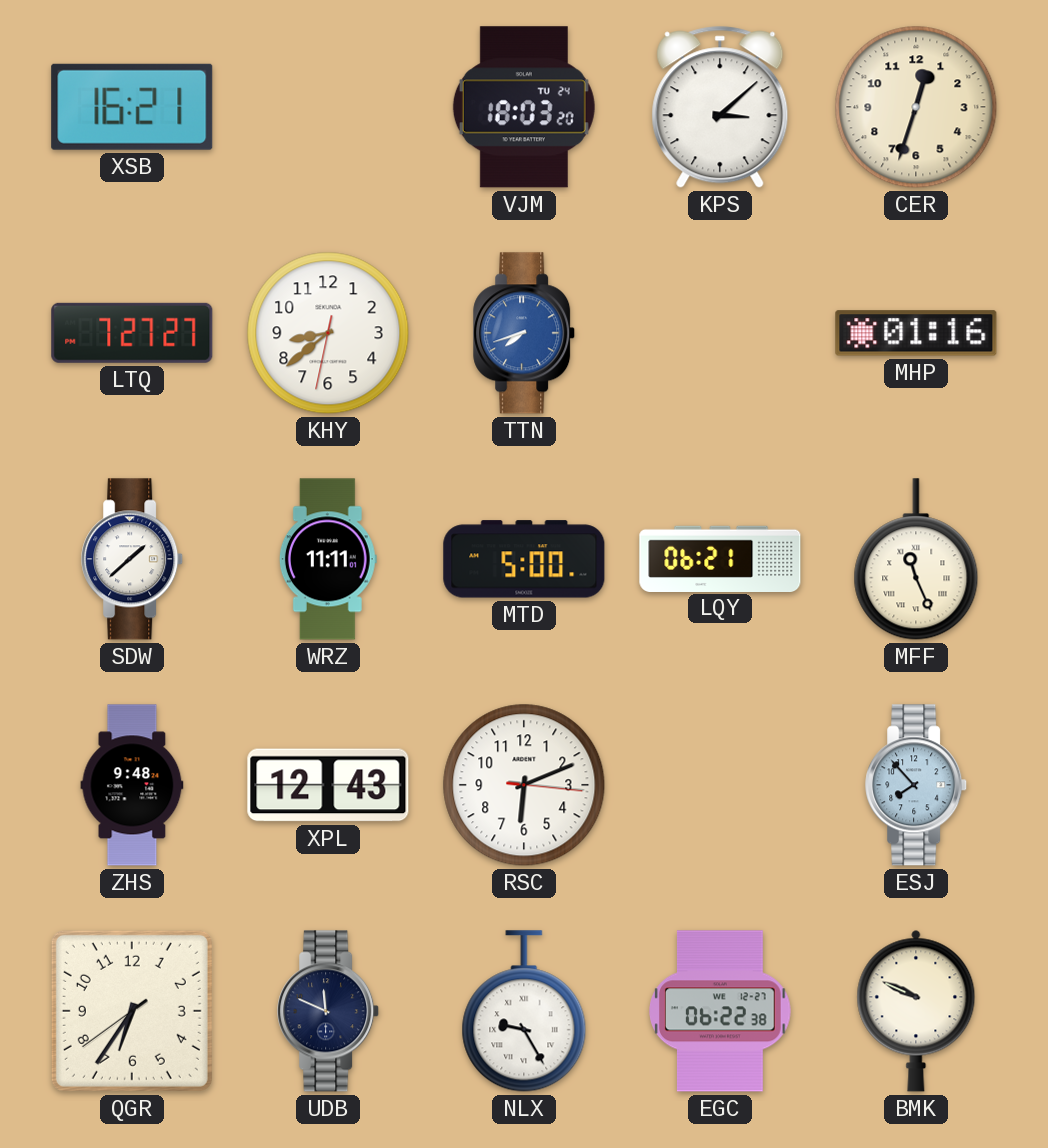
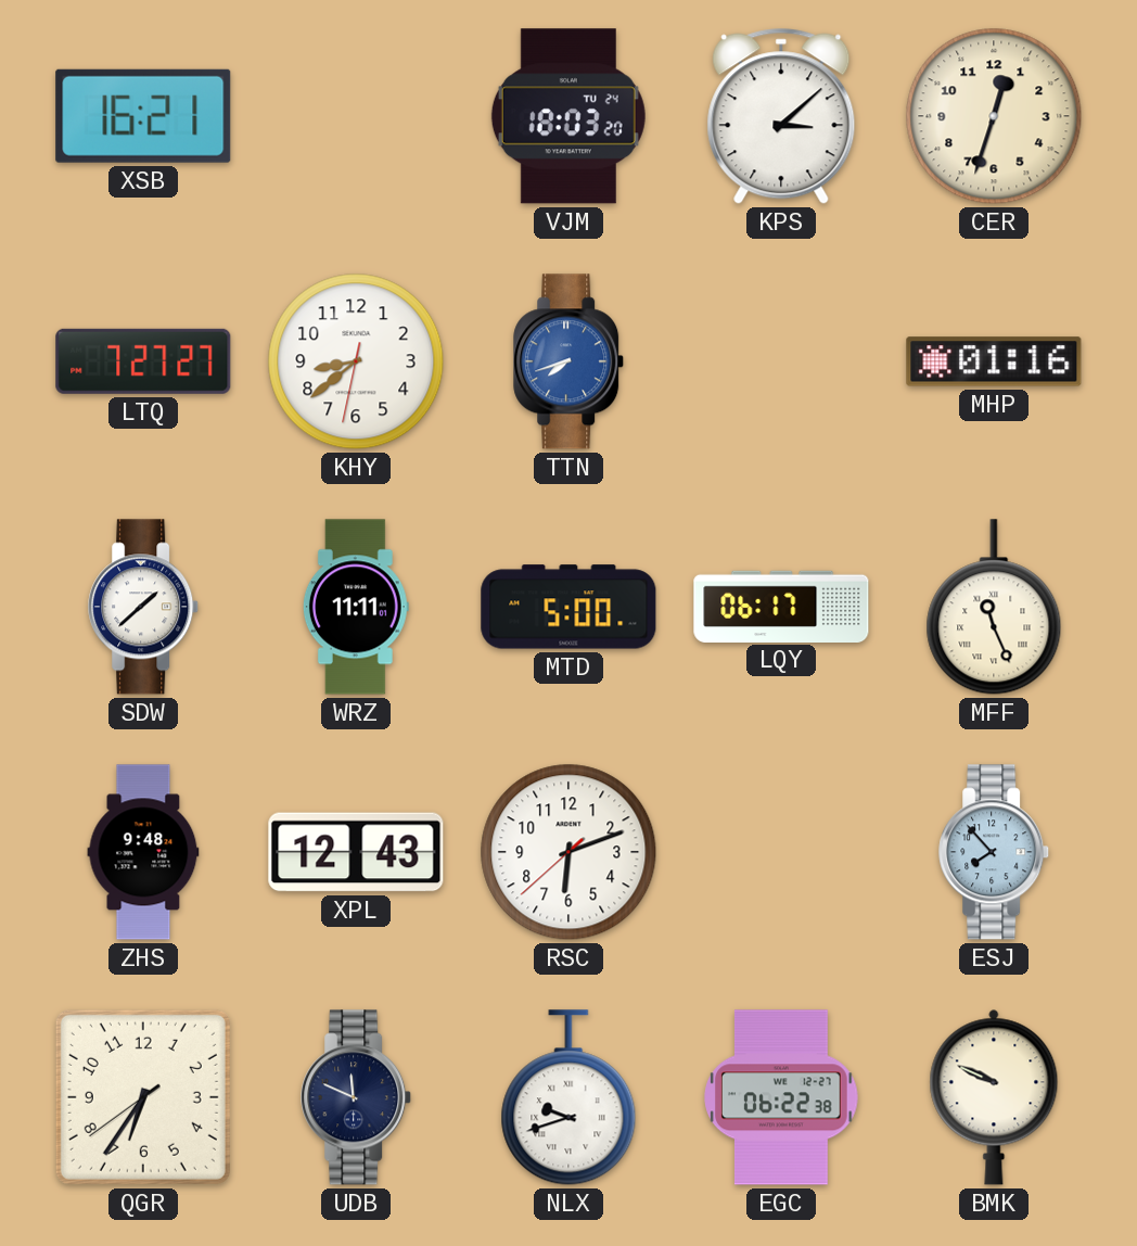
LQY: 06:21 -> 06:17
RSC: 6:11:16 -> 6:11:38
NLX: 9:25 -> 9:42
